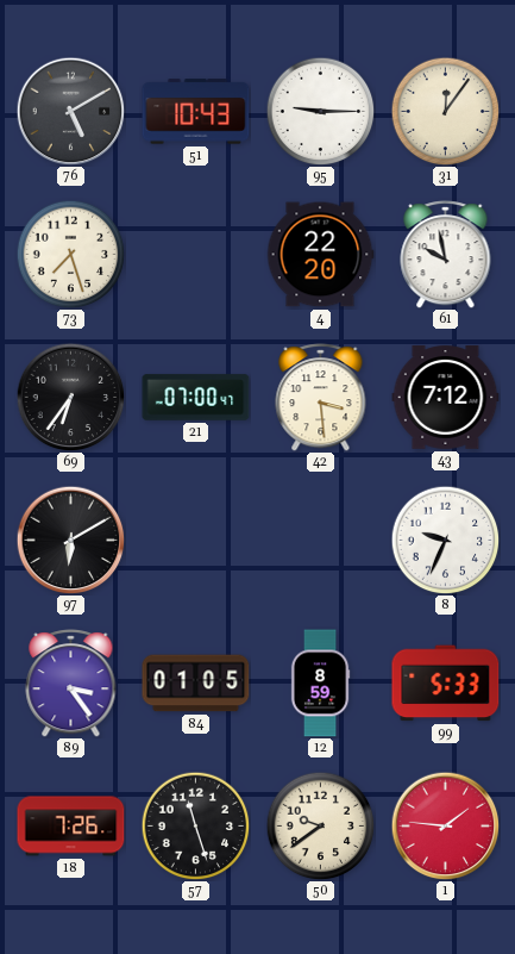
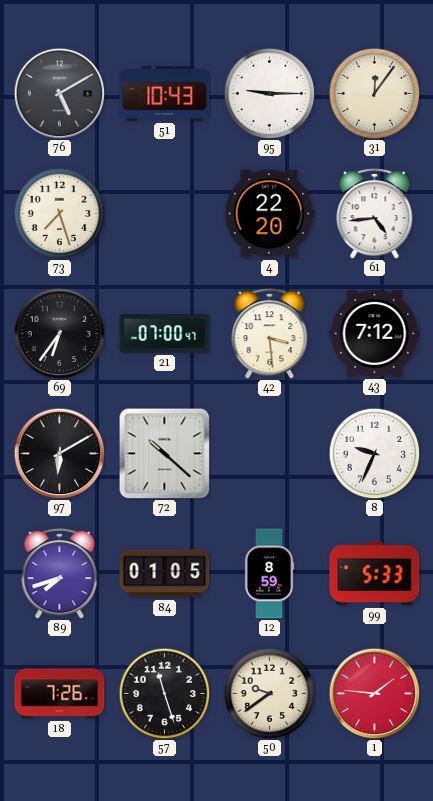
61: 9:58 -> 4:44
72: none -> 10:22
89: 3:24 -> 7:42
